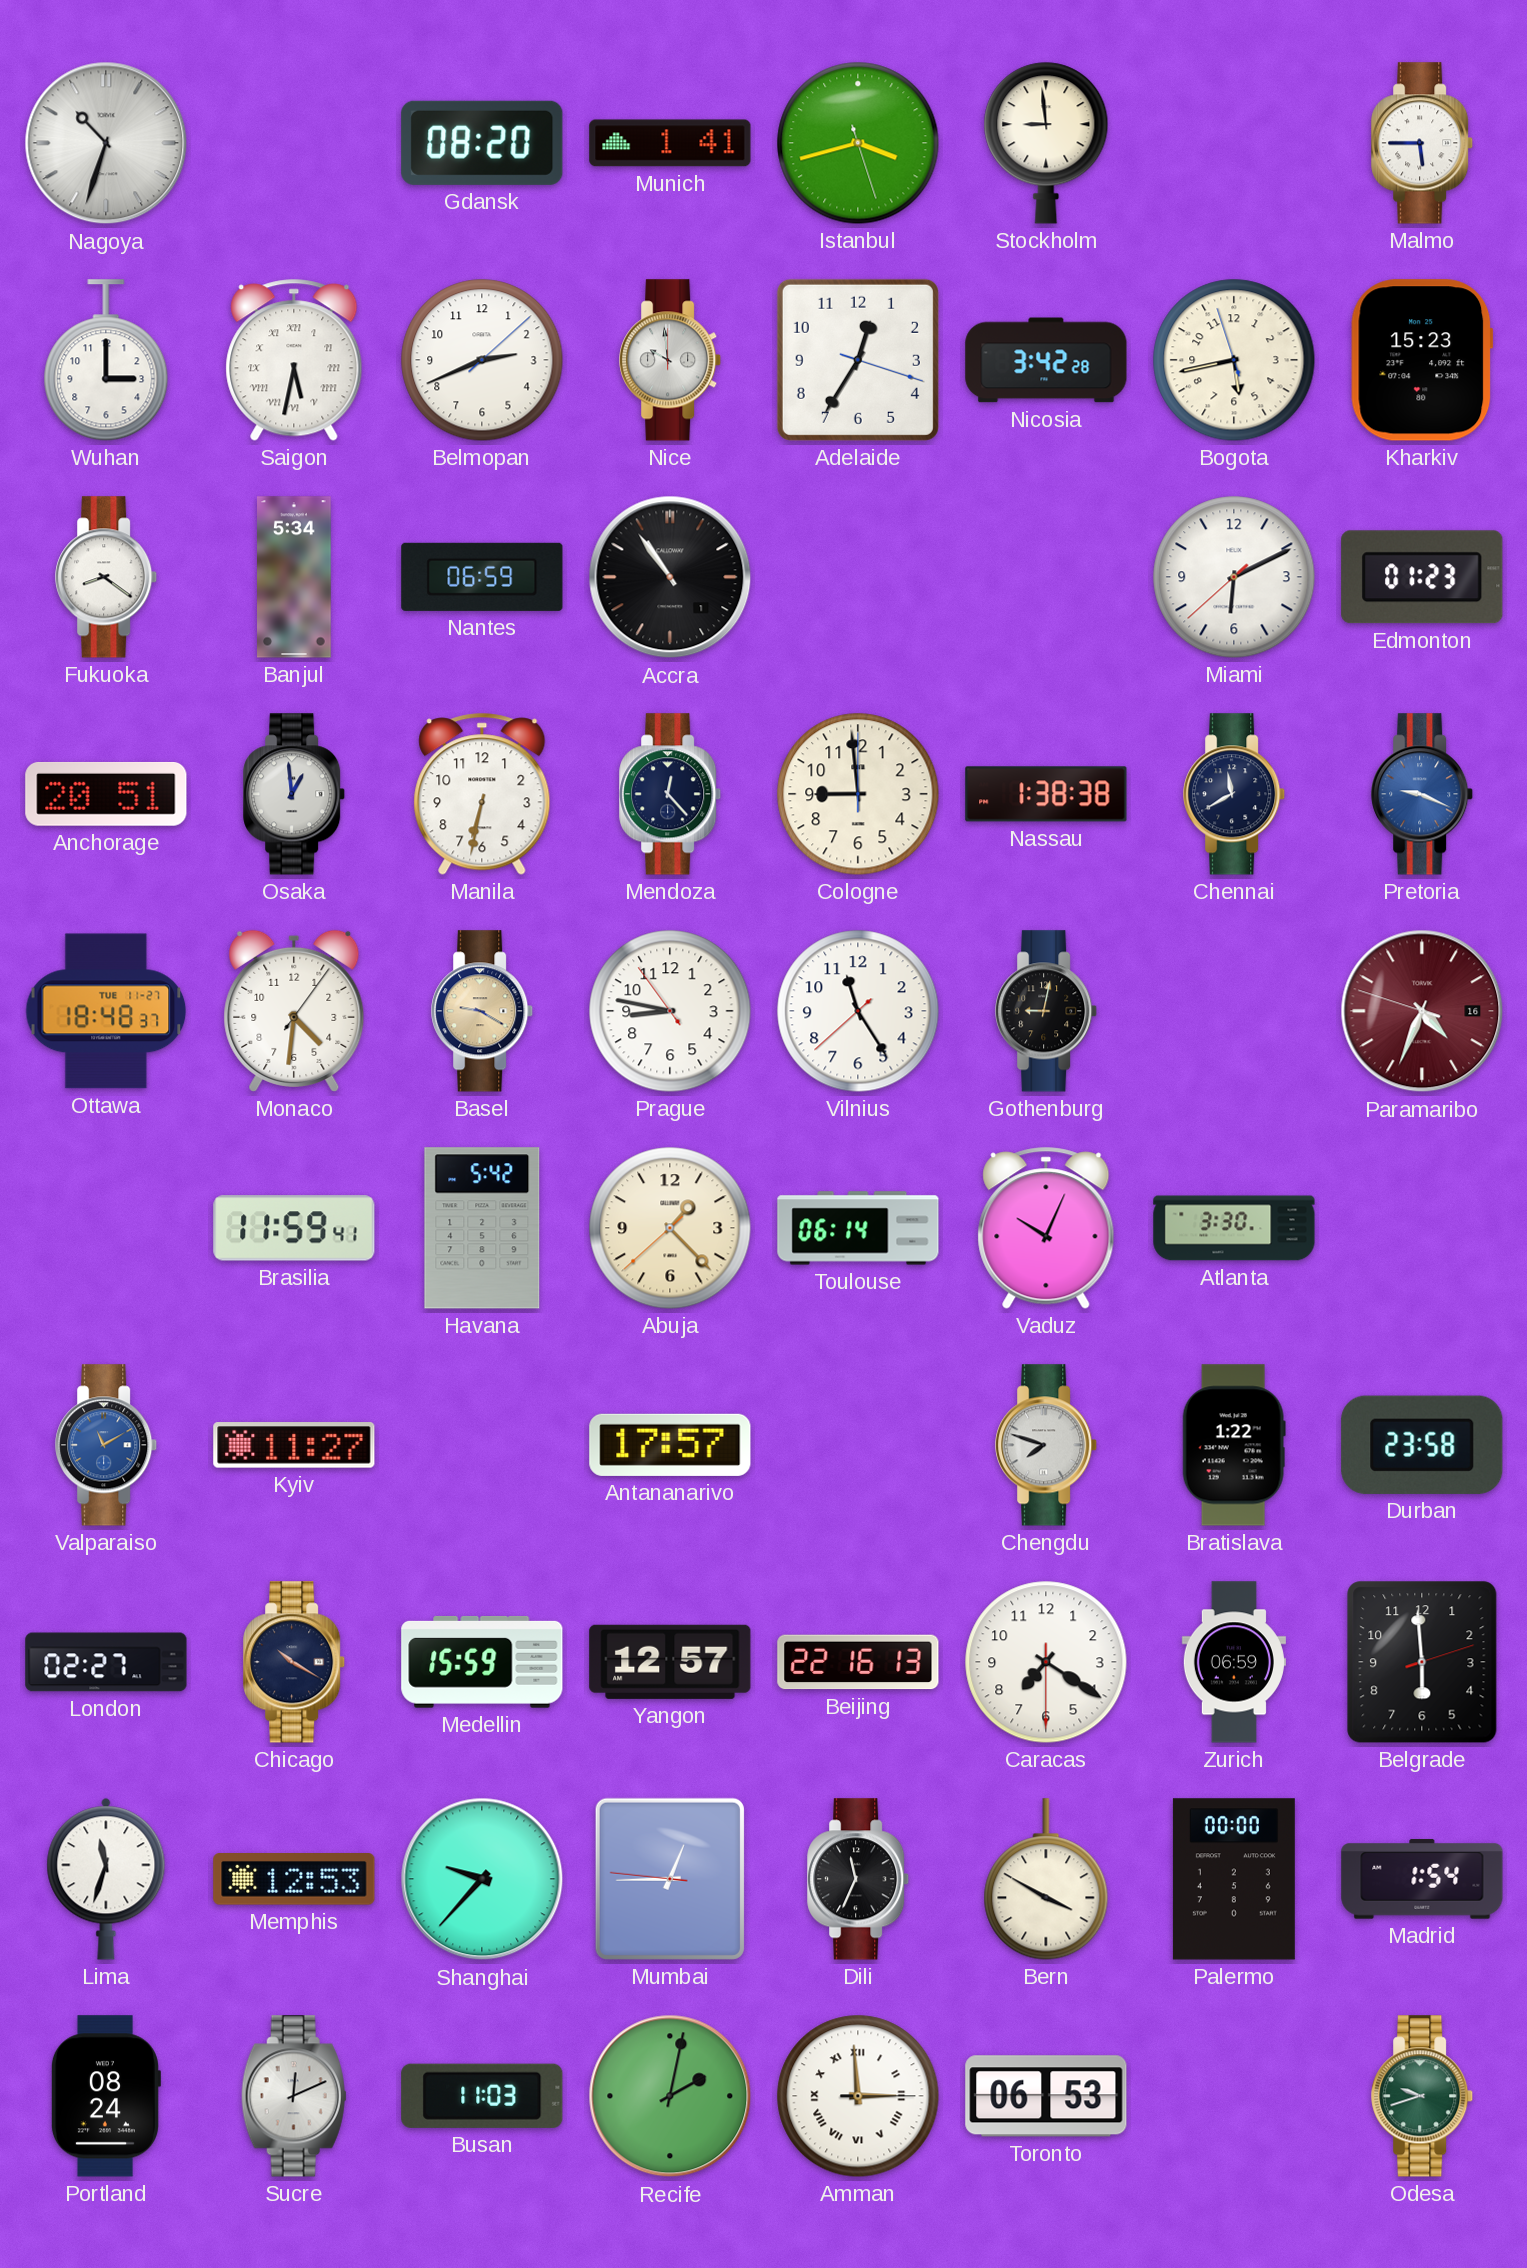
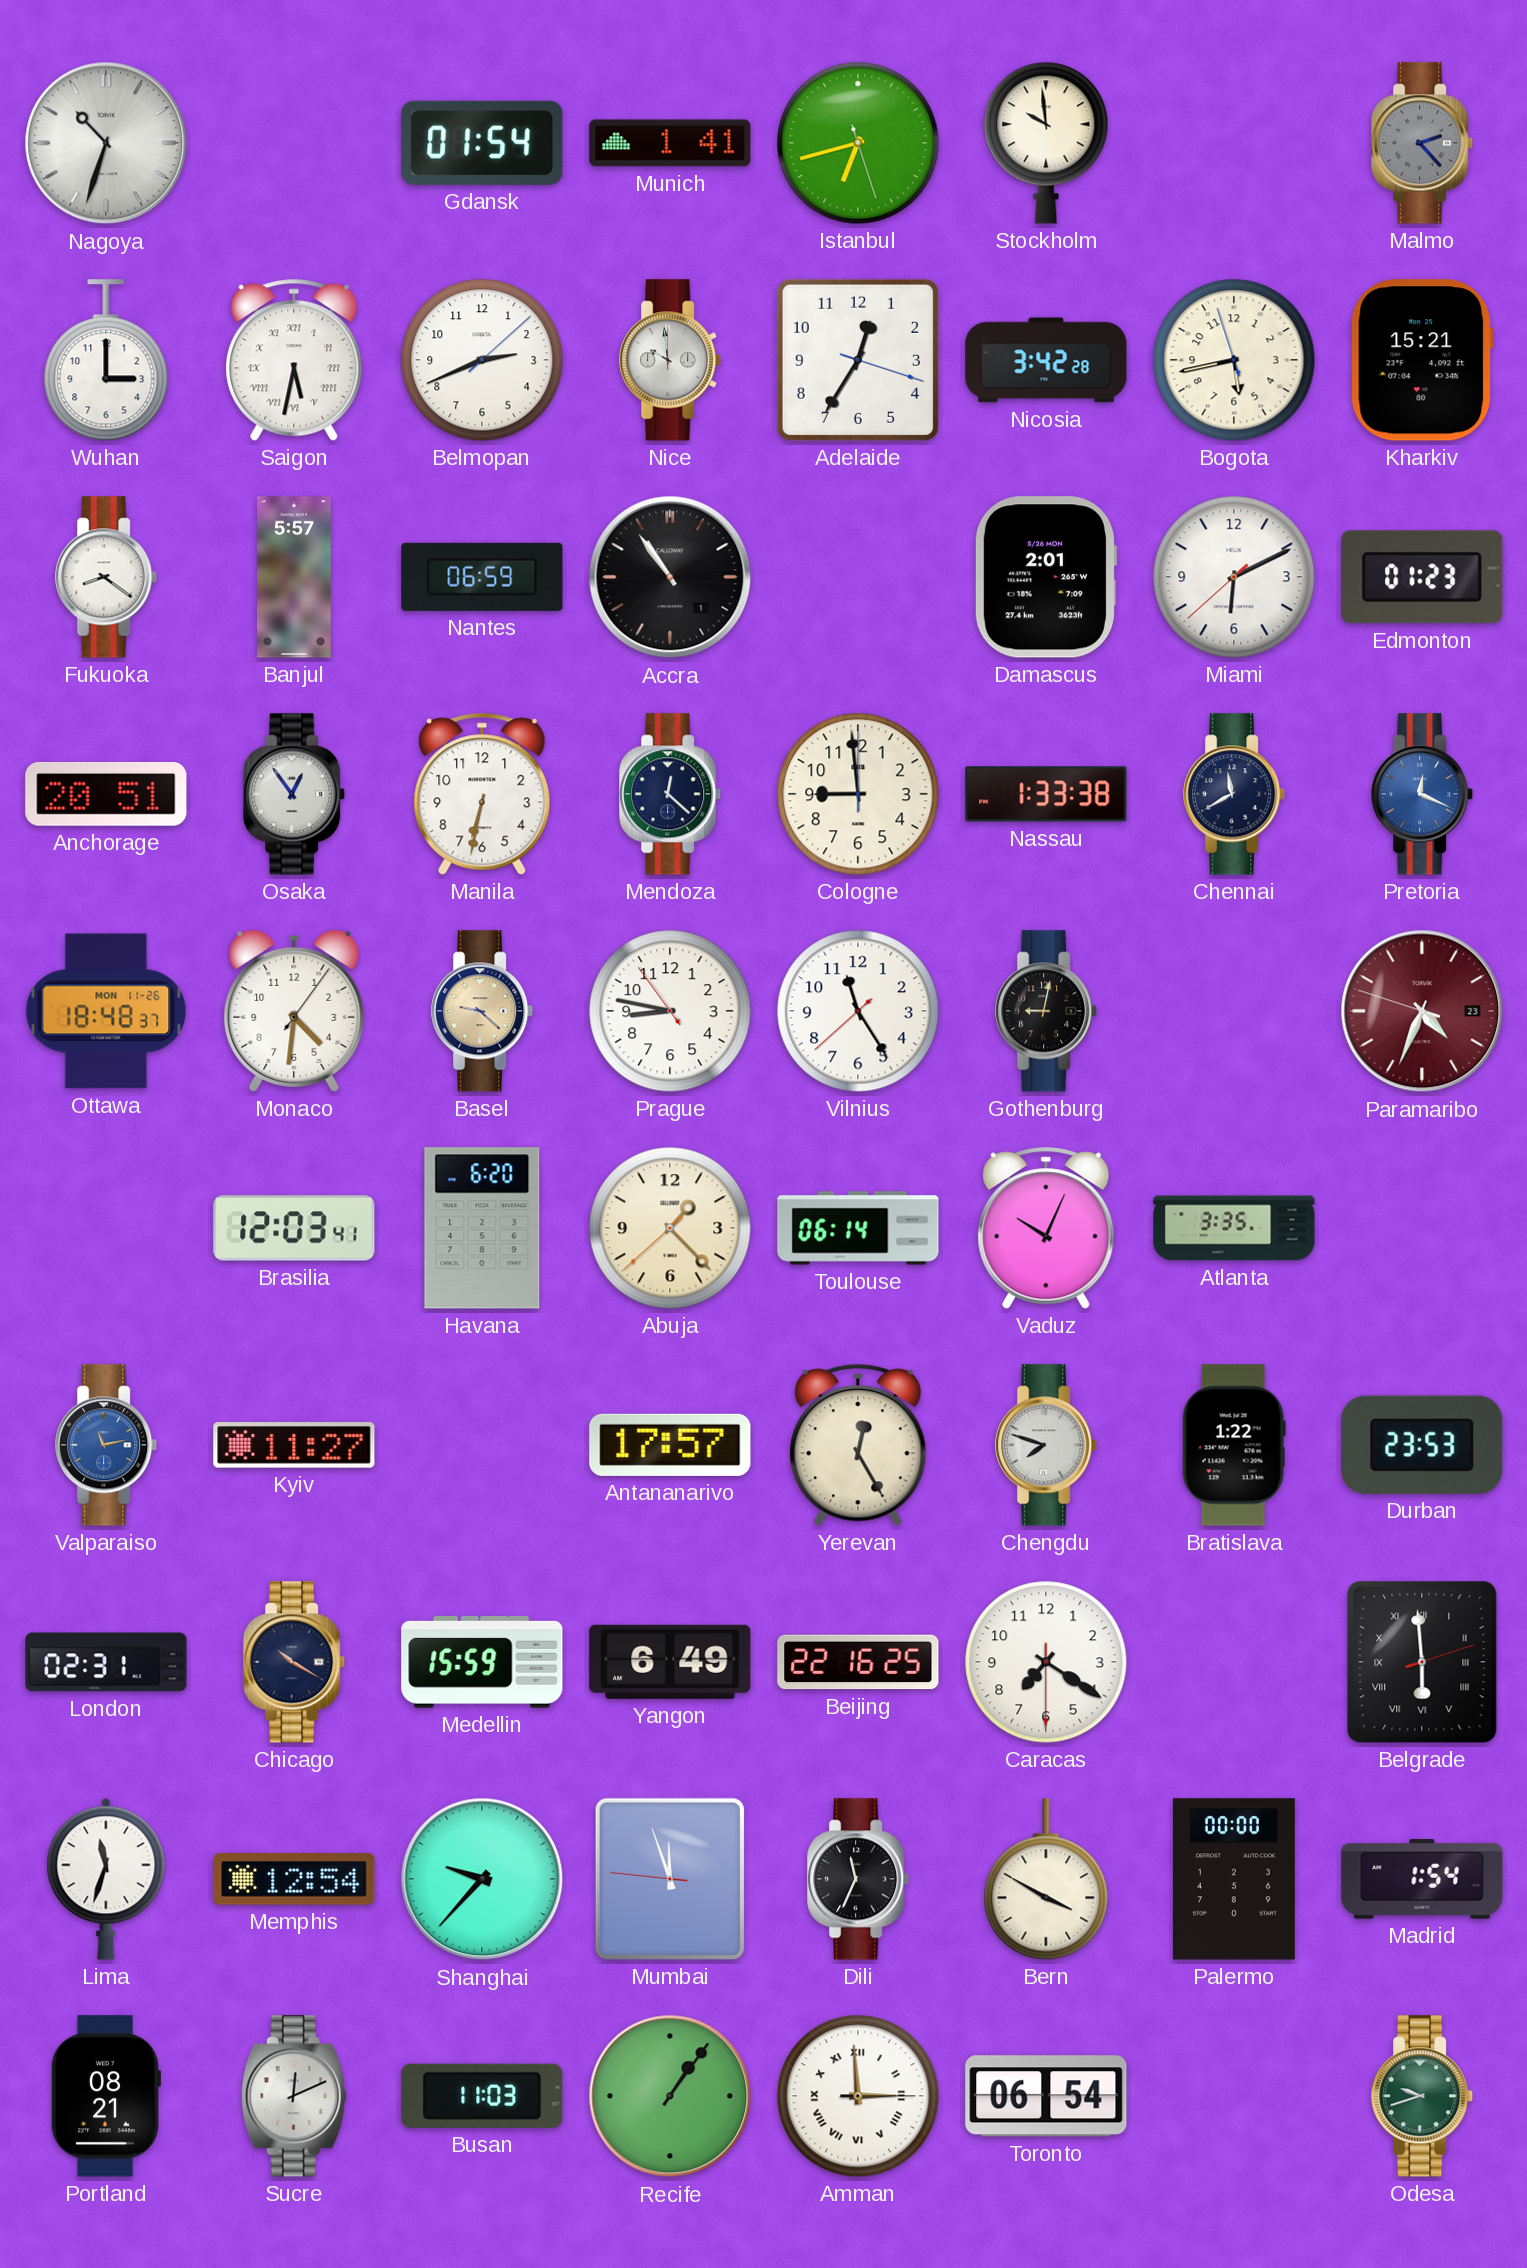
Gdansk: 08:20 -> 01:54
Istanbul: 3:42 -> 6:42
Stockholm: 8:59 -> 9:59
Malmo: 5:45 -> 2:23
Malmo dial: white -> grey
Kharkiv: 15:23 -> 15:21
Banjul: 5:34 -> 5:57
Damascus: none -> 2:01
Osaka: 12:59 -> 12:54
Mendoza: 12:23 -> 12:22
Nassau: 1:38 -> 1:33
Pretoria: 9:19 -> 12:19
Ottawa date: TUE 11-27 -> MON 11-26
Basel: 9:20 -> 9:22
Paramaribo date: 16 -> 23
Brasilia: 11:59 -> 12:03
Havana: 5:42 -> 6:20
Atlanta: 3:30 -> 3:35
Valparaiso: 11:10 -> 11:13
Yerevan: none -> 12:25
Durban: 23:58 -> 23:53
London: 02:27 -> 02:31
Yangon: 12:57 -> 6:49
Beijing: 22:16:13 -> 22:16:25
Zurich: 06:59 -> none
Belgrade numerals: Arabic -> Roman
Memphis: 12:53 -> 12:54
Mumbai: 12:44 -> 11:56
Portland: 08:24 -> 08:21
Recife: 2:02 -> 1:06
Toronto: 06:53 -> 06:54
